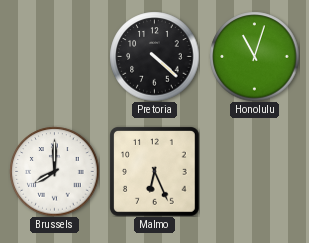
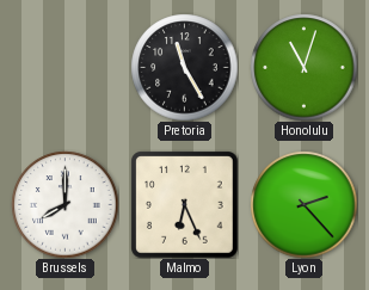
Pretoria: 4:22 -> 11:25
Lyon: none -> 2:23
